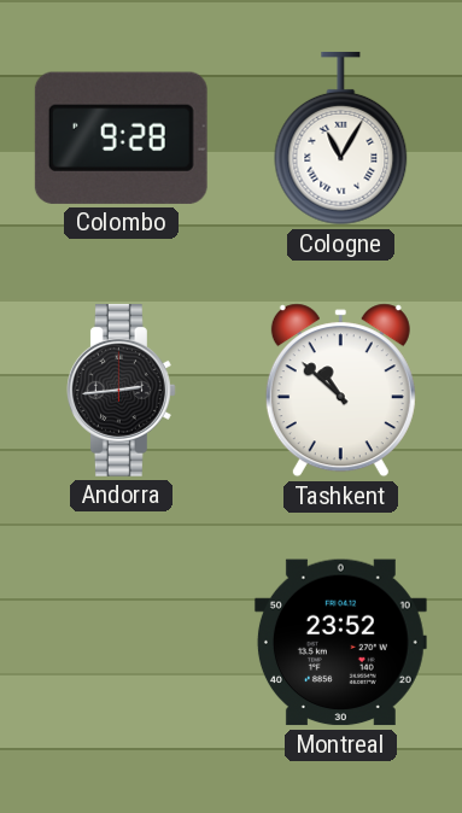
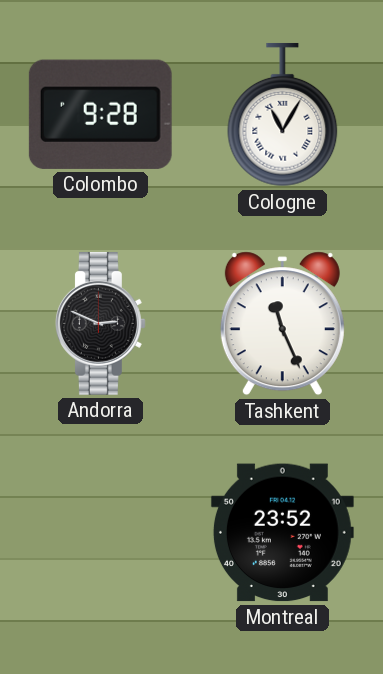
Andorra: 2:44 -> 2:49
Tashkent: 10:52 -> 11:26
